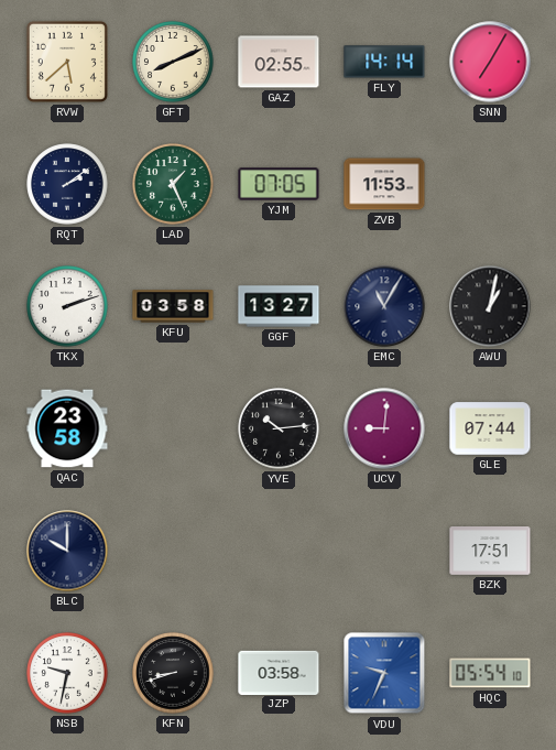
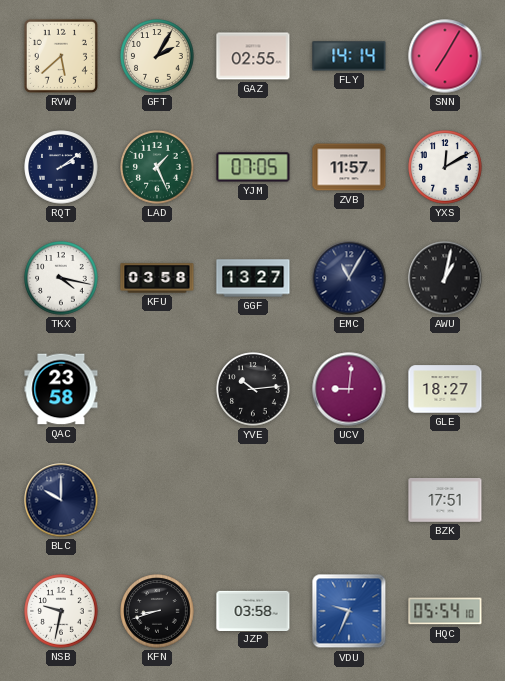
GFT: 8:11 -> 2:05
ZVB: 11:53 -> 11:57
YXS: none -> 12:10
TKX: 2:12 -> 4:17
GLE: 07:44 -> 18:27
